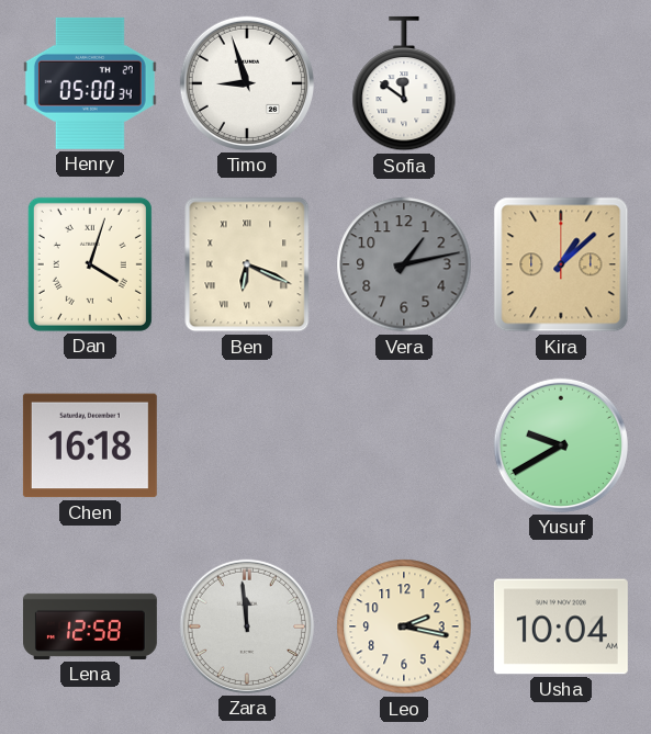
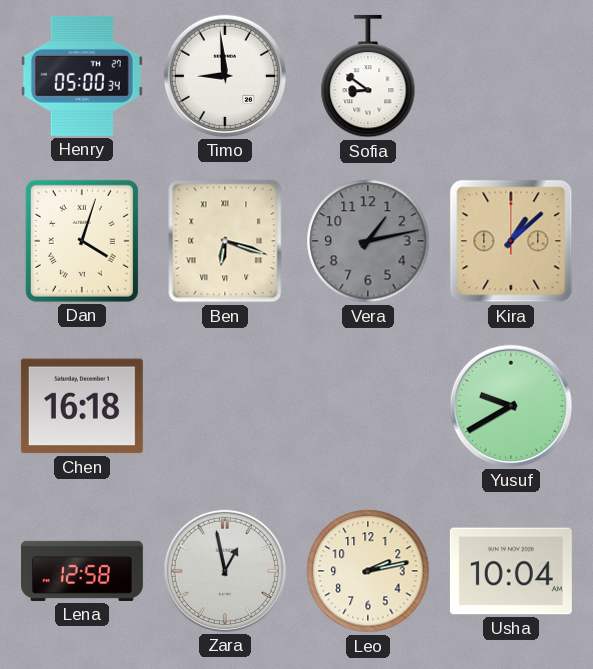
Timo: 8:57 -> 8:59
Sofia: 11:51 -> 8:51
Ben: 6:19 -> 6:18
Zara: 11:59 -> 12:58
Leo: 2:17 -> 2:13
